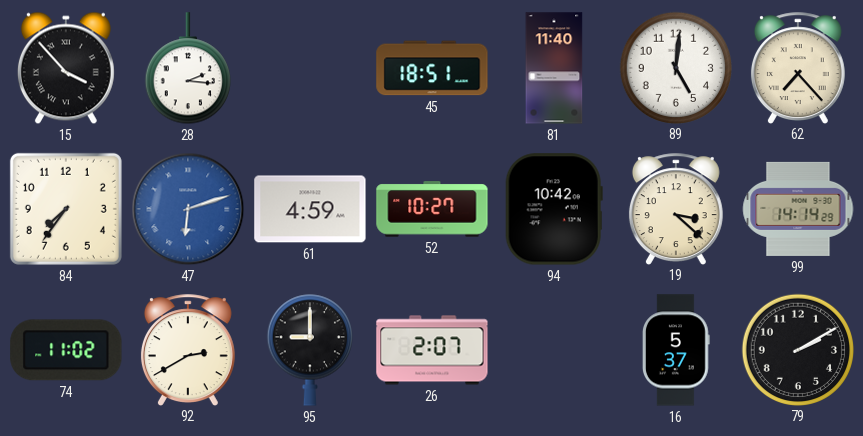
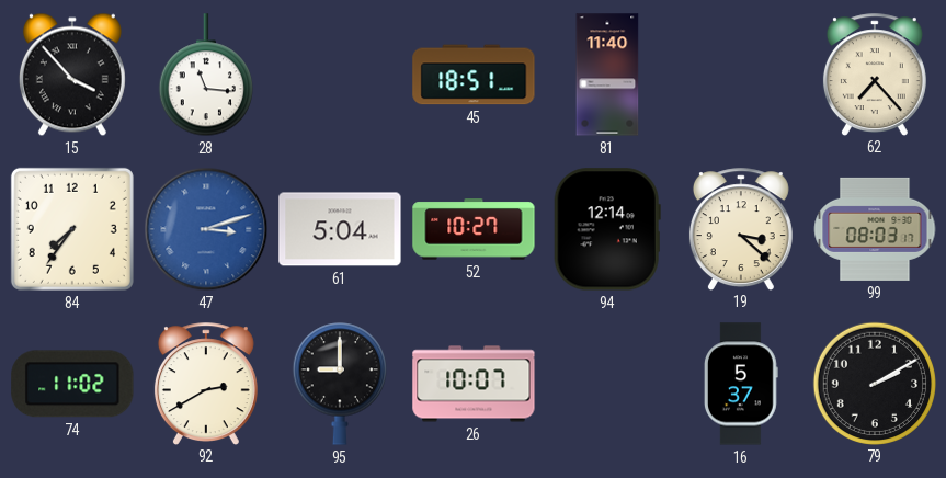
28: 2:16 -> 11:16
89: 5:01 -> none
47: 6:12 -> 3:12
61: 4:59 -> 5:04
94: 10:42 -> 12:14
99: 14:14 -> 08:03
26: 2:07 -> 10:07
